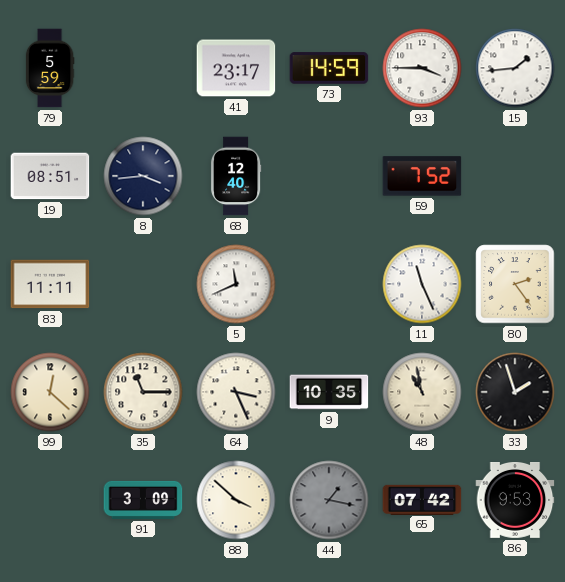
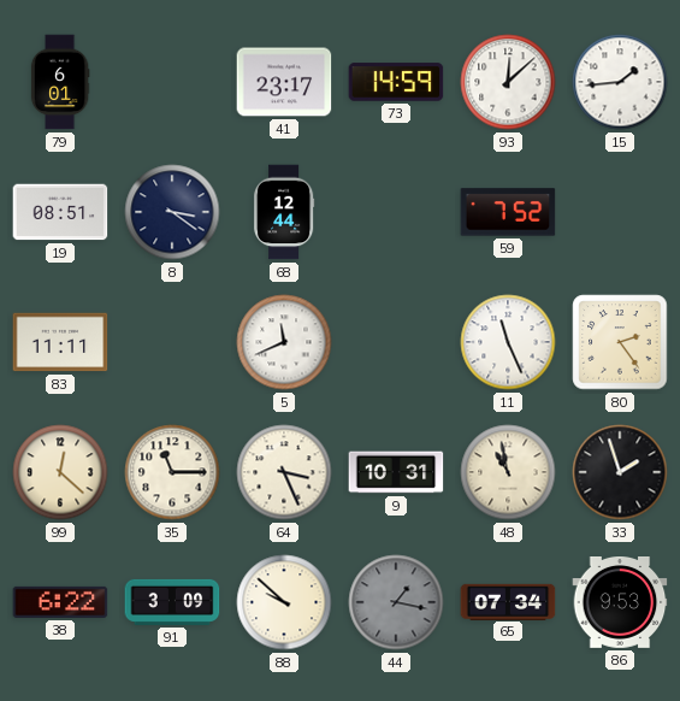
79: 5:59 -> 6:01
93: 3:45 -> 12:08
8: 3:44 -> 3:21
68: 12:40 -> 12:44
9: 10:35 -> 10:31
38: none -> 6:22
88: 3:52 -> 9:52
65: 07:42 -> 07:34
